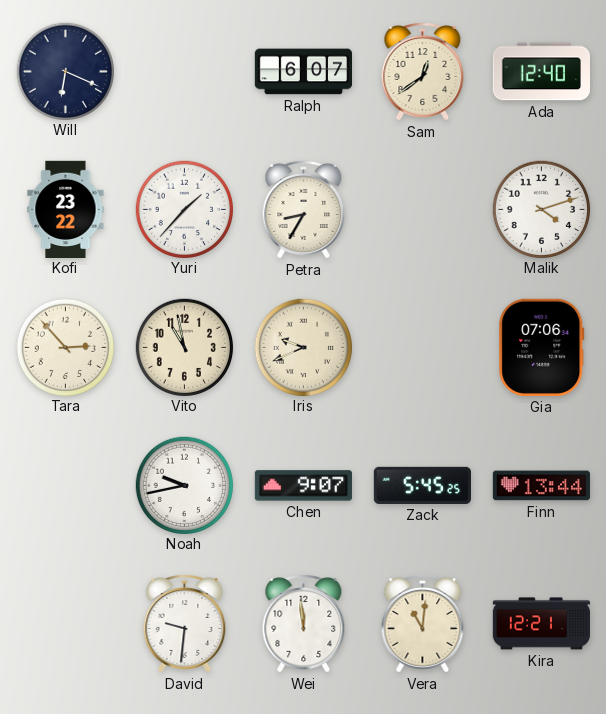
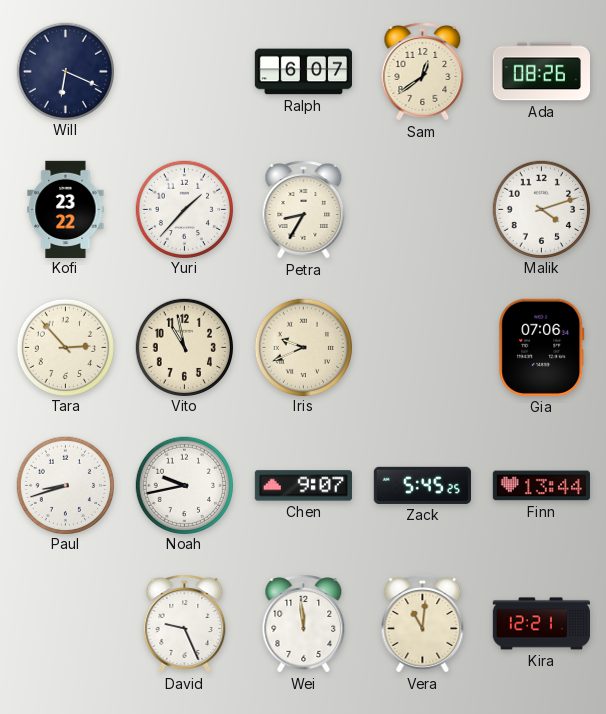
Ada: 12:40 -> 08:26
Paul: none -> 8:42
David: 9:31 -> 9:26
